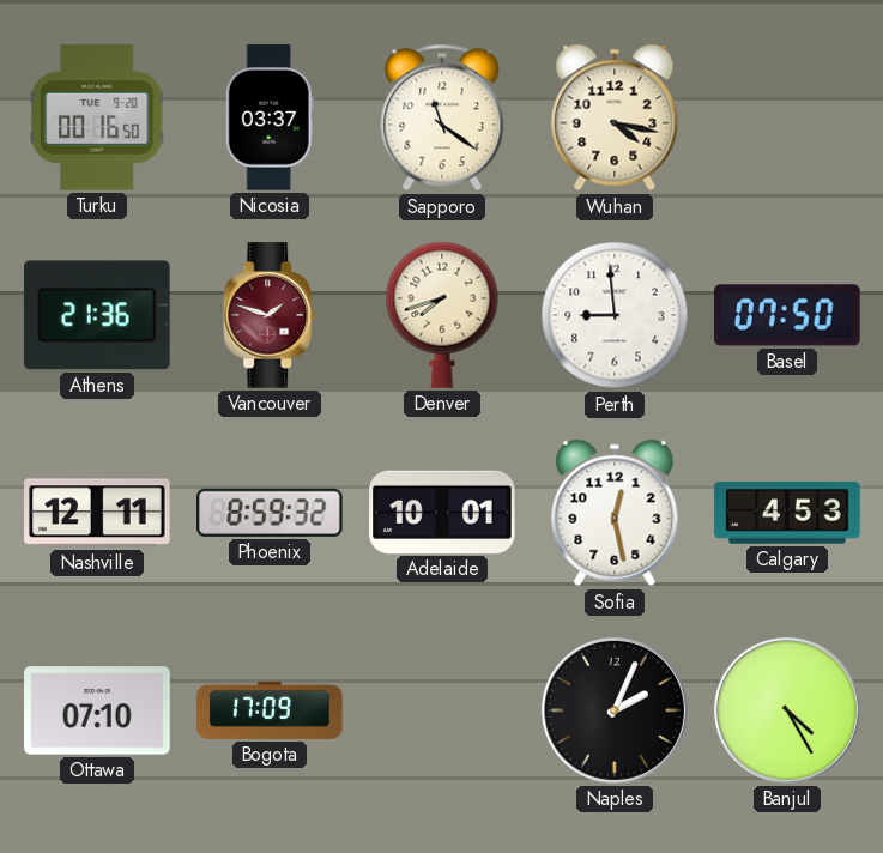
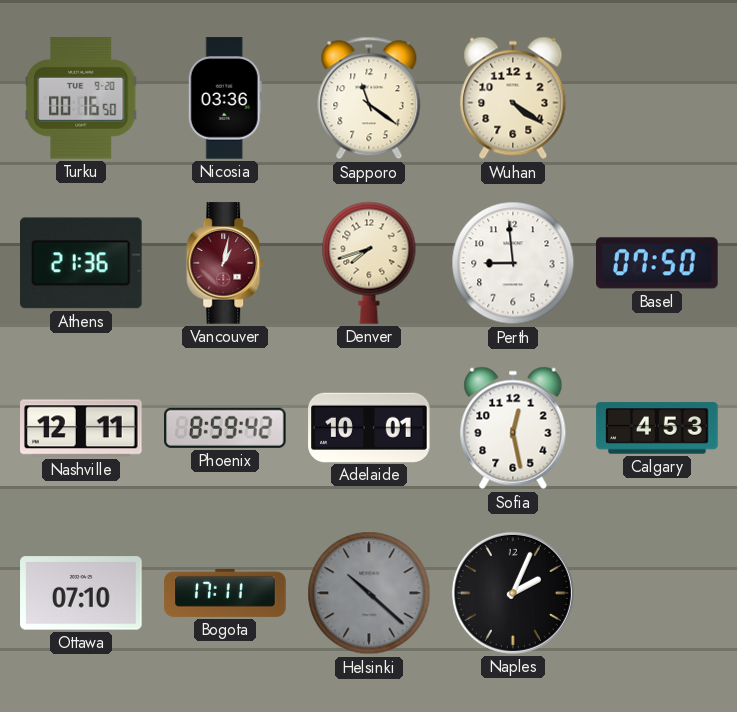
Nicosia: 03:37 -> 03:36
Wuhan: 4:17 -> 4:21
Vancouver: 1:48 -> 1:02
Phoenix: 8:59:32 -> 8:59:42
Bogota: 17:09 -> 17:11
Helsinki: none -> 10:22
Banjul: 4:25 -> none
